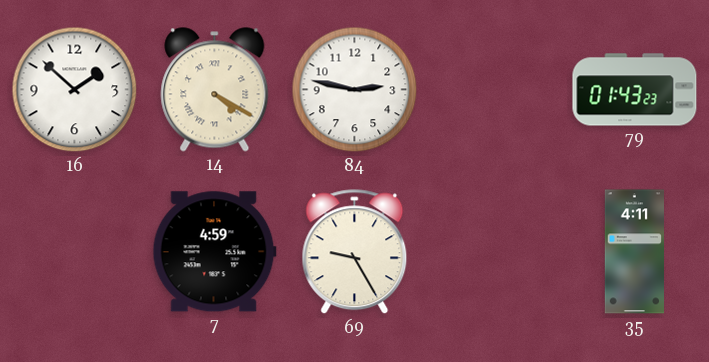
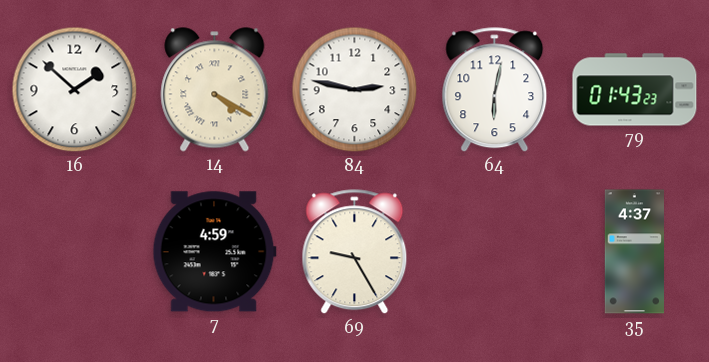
64: none -> 6:02
35: 4:11 -> 4:37
